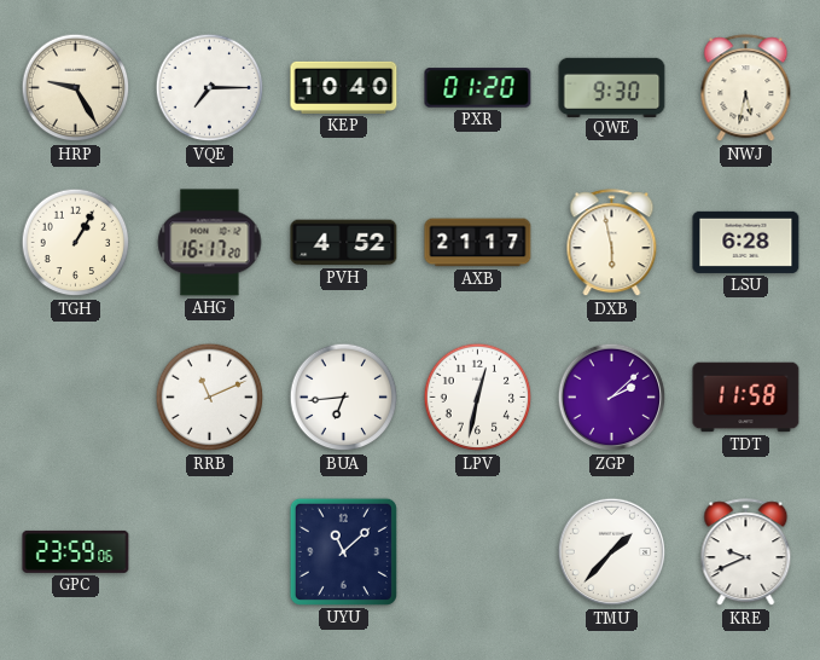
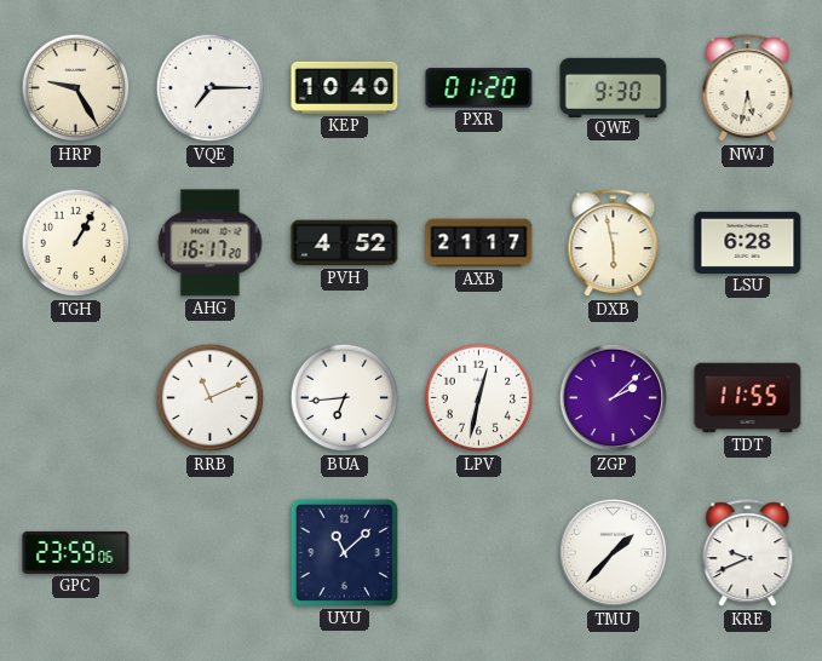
TDT: 11:58 -> 11:55
